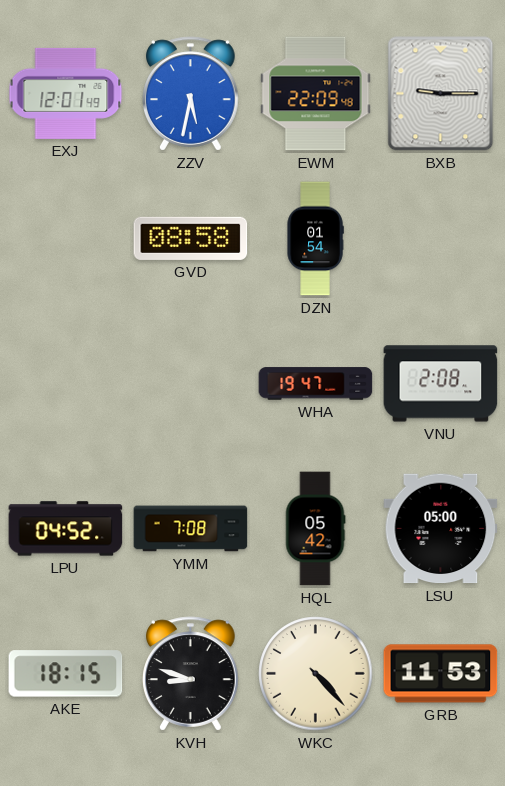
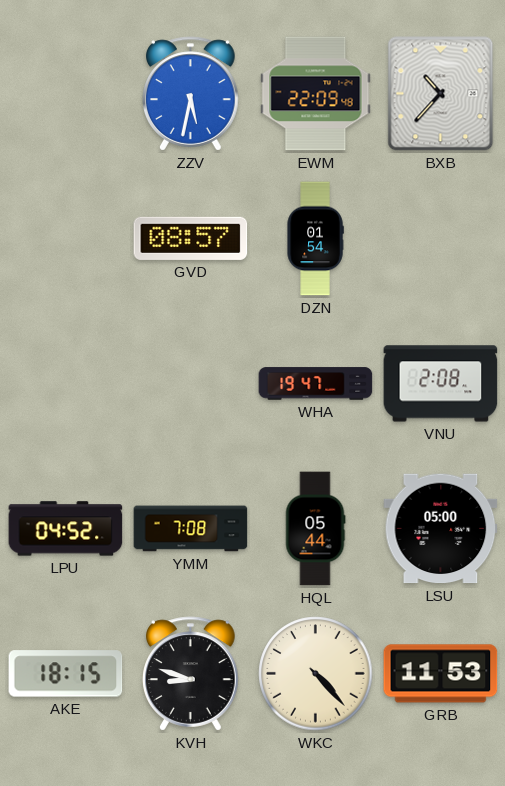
EXJ: 12:01 -> none
BXB: 9:15 -> 10:37
GVD: 08:58 -> 08:57
HQL: 05:42 -> 05:44
